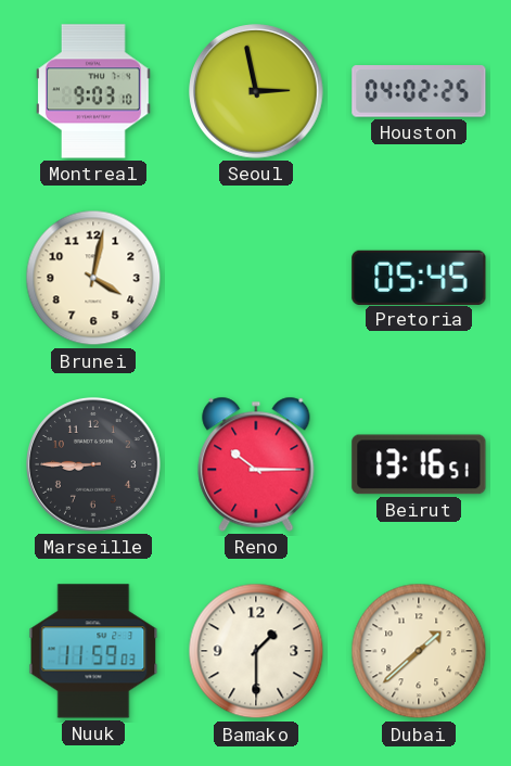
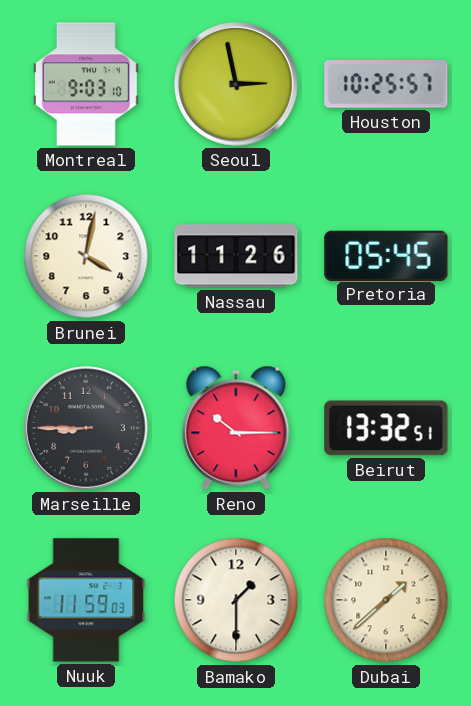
Houston: 04:02 -> 10:25
Nassau: none -> 11:26
Beirut: 13:16 -> 13:32
